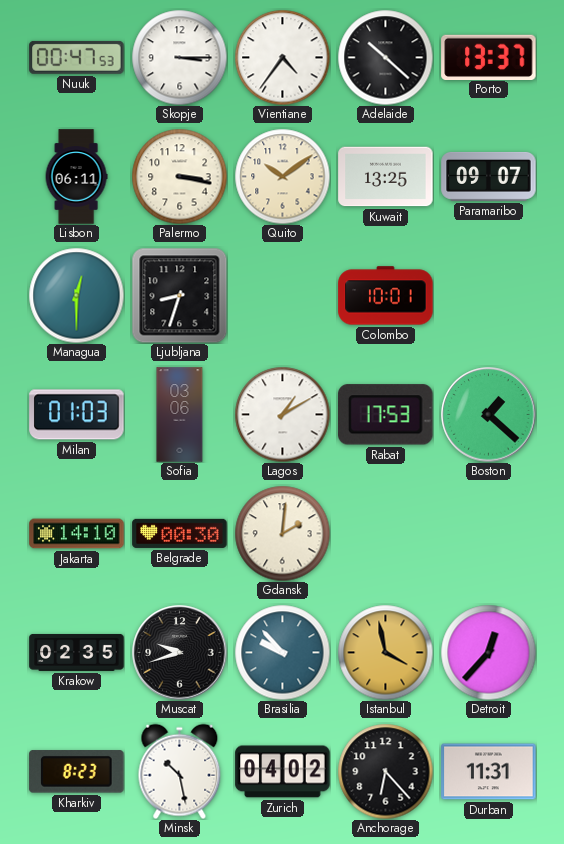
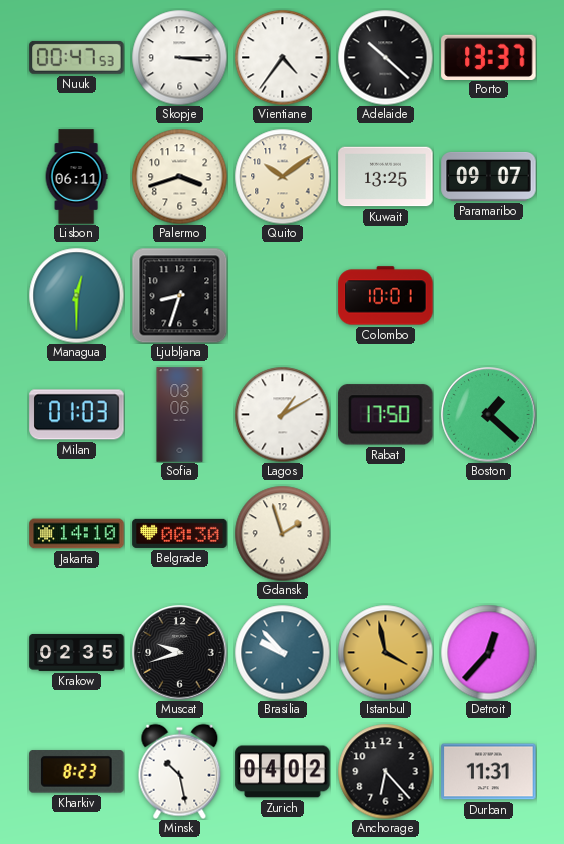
Palermo: 3:17 -> 3:42
Rabat: 17:53 -> 17:50
Gdansk: 2:01 -> 1:57
